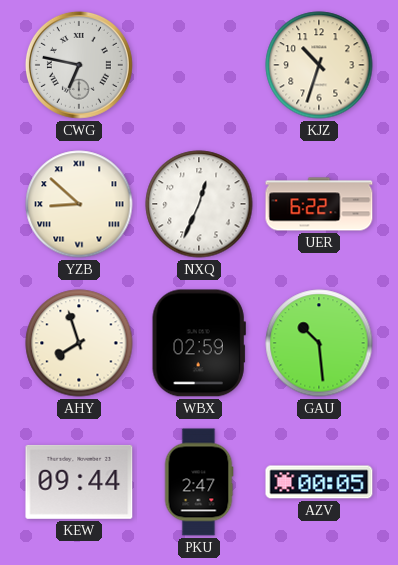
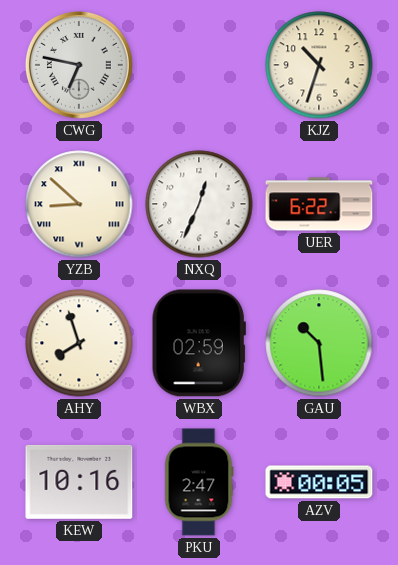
KEW: 09:44 -> 10:16
